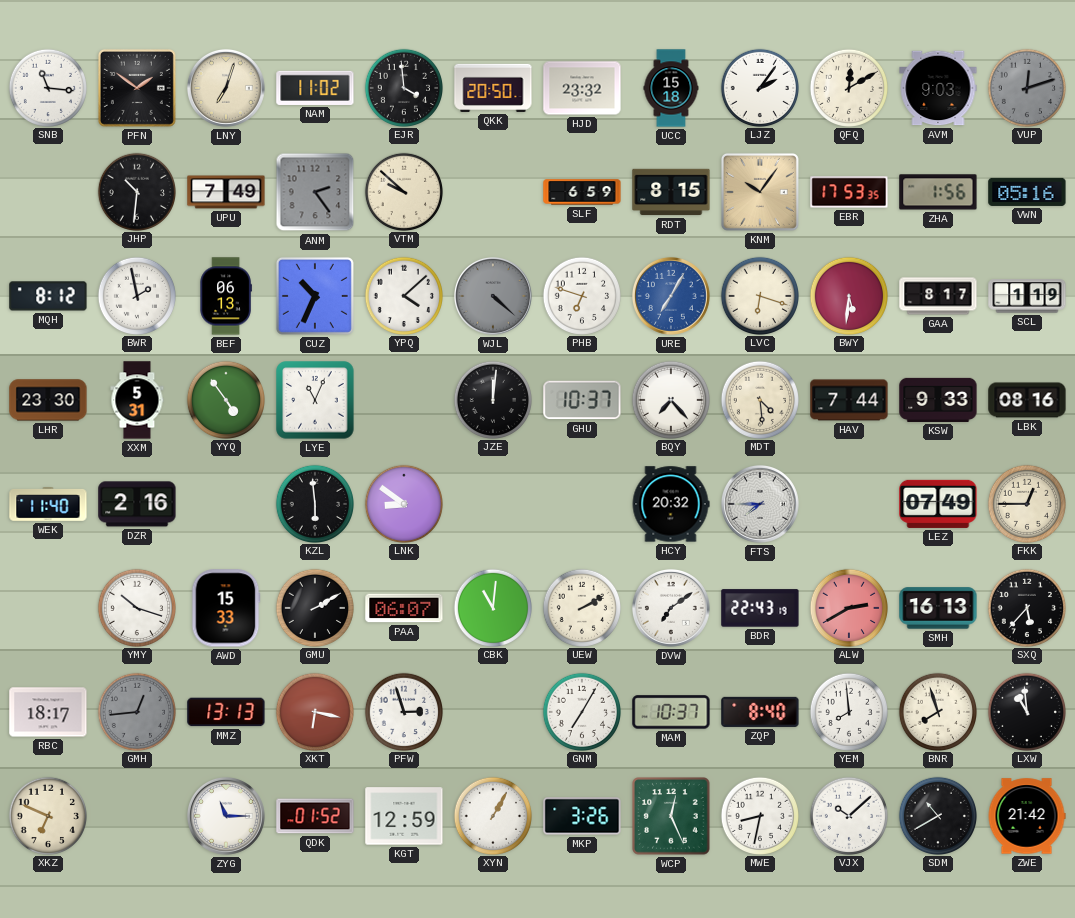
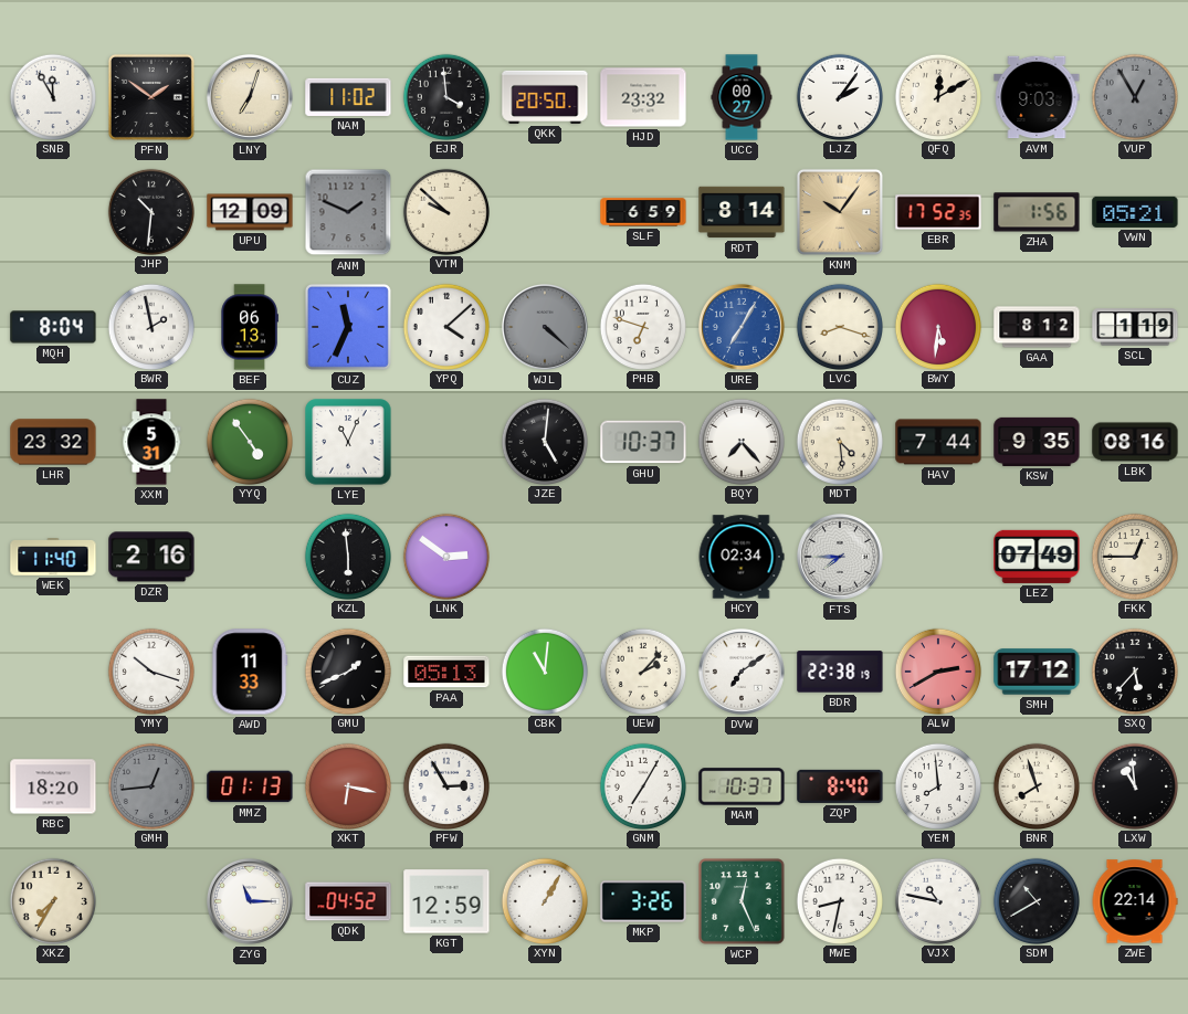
SNB: 11:16 -> 11:55
UCC: 15:18 -> 00:27
VUP: 12:12 -> 12:55
UPU: 7:49 -> 12:09
ANM: 2:24 -> 1:49
RDT: 8:15 -> 8:14
EBR: 17:53 -> 17:52
VWN: 05:16 -> 05:21
MQH: 8:12 -> 8:04
CUZ: 10:34 -> 11:34
LVC: 6:18 -> 8:18
GAA: 8:17 -> 8:12
LHR: 23:30 -> 23:32
JZE: 12:01 -> 5:01
KSW: 9:33 -> 9:35
LNK: 8:51 -> 2:51
HCY: 20:32 -> 02:34
AWD: 15:33 -> 11:33
GMU: 2:10 -> 1:41
PAA: 06:07 -> 05:13
UEW: 2:10 -> 2:07
BDR: 22:43 -> 22:38
SMH: 16:13 -> 17:12
RBC: 18:17 -> 18:20
MMZ: 13:13 -> 01:13
PFW: 2:57 -> 2:55
XKZ: 6:49 -> 7:35
QDK: 01:52 -> 04:52
VJX: 10:08 -> 10:47
ZWE: 21:42 -> 22:14
